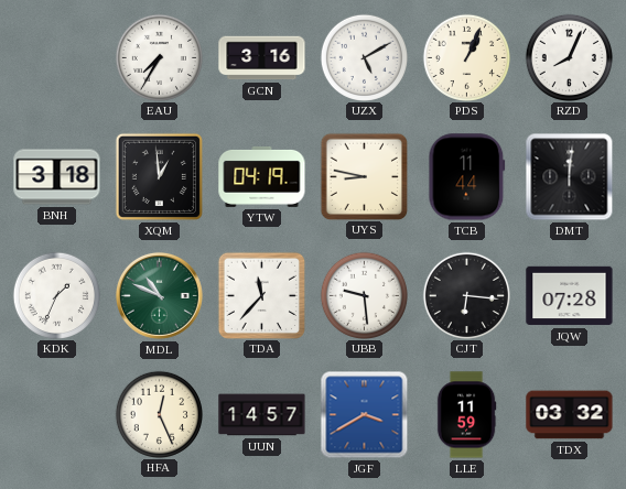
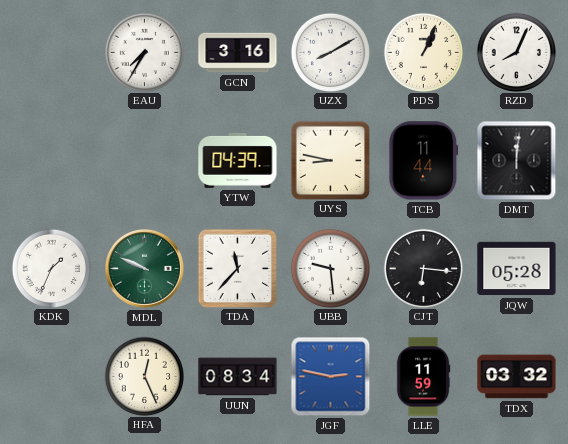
UZX: 5:10 -> 8:10
BNH: 3:18 -> none
XQM: 12:59 -> none
YTW: 04:19 -> 04:39
MDL: 10:49 -> 9:49
JQW: 07:28 -> 05:28
UUN: 14:57 -> 08:34
JGF: 3:40 -> 2:47
